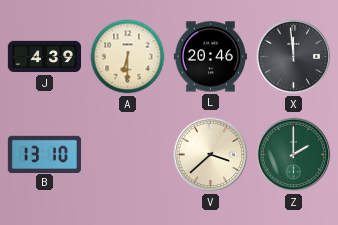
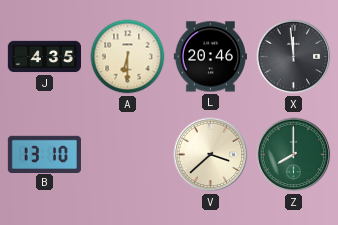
J: 4:39 -> 4:35
Z: 2:00 -> 8:00
